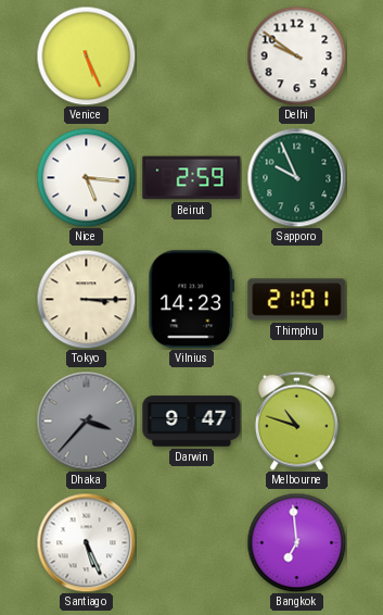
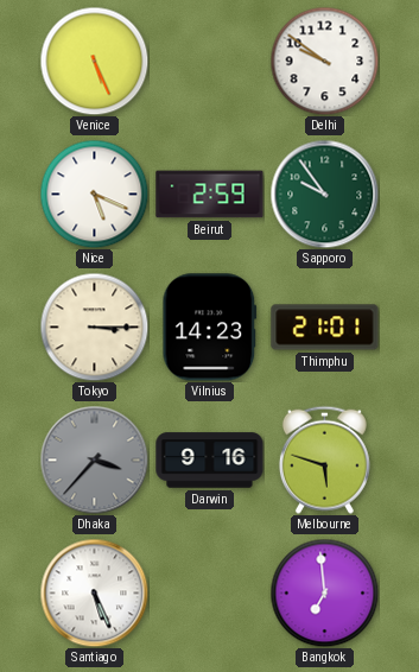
Nice: 5:16 -> 5:19
Sapporo: 9:56 -> 9:54
Darwin: 9:47 -> 9:16
Melbourne: 10:48 -> 5:48
